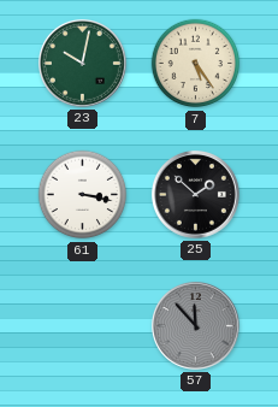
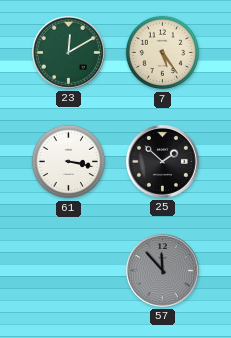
23: 10:02 -> 12:10
